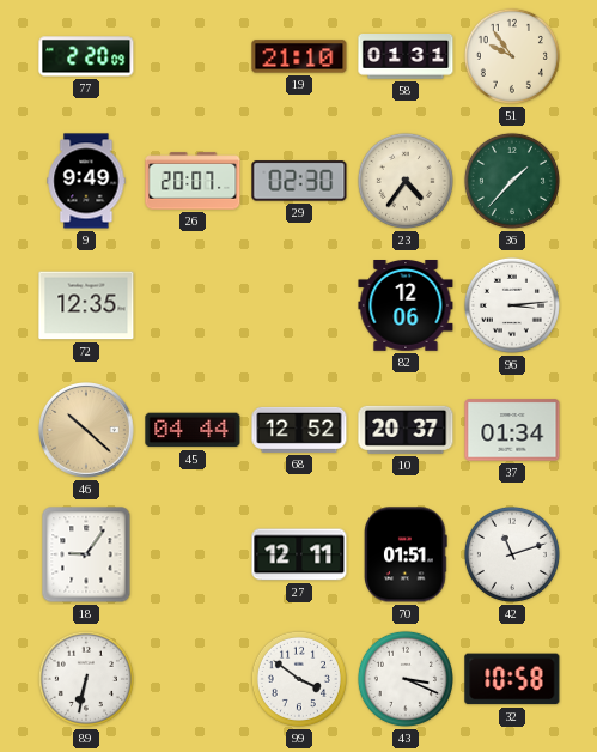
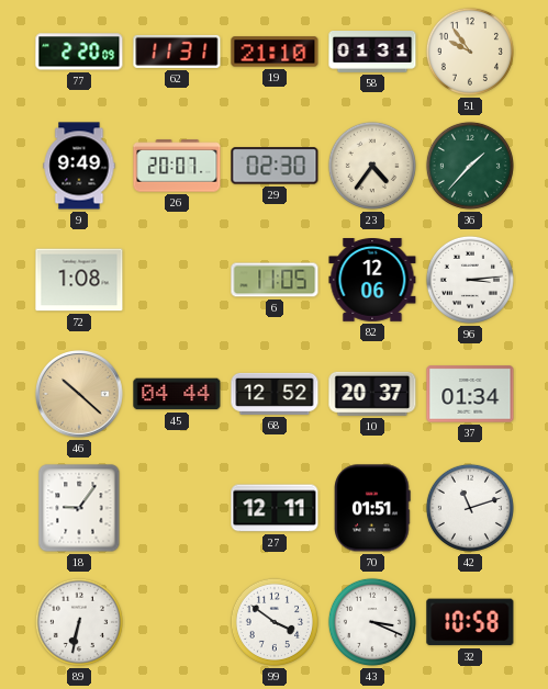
62: none -> 11:31
72: 12:35 -> 1:08
6: none -> 11:05
